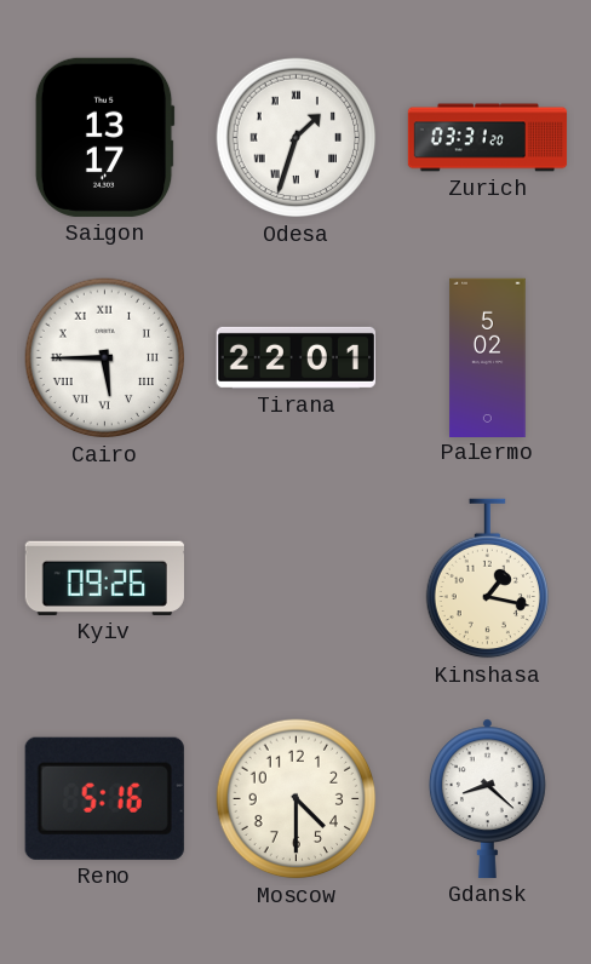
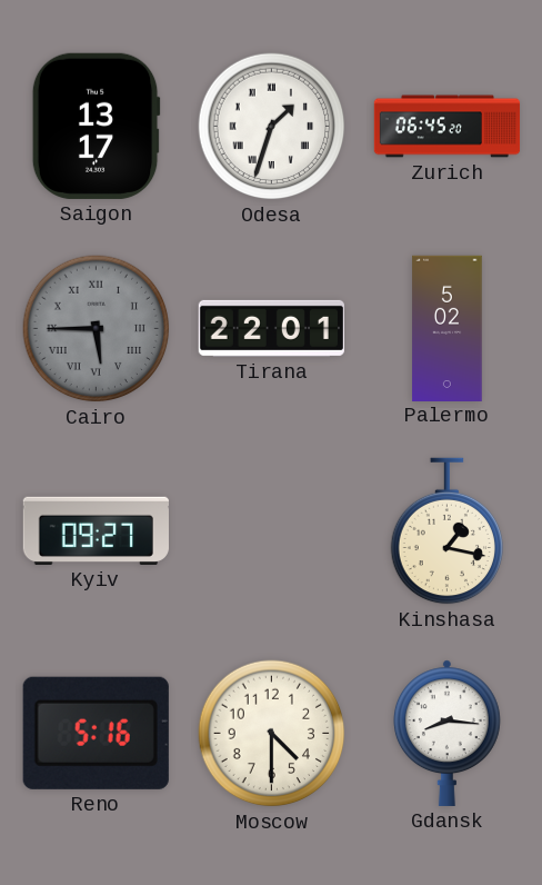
Zurich: 03:31 -> 06:45
Cairo dial: white -> grey
Kyiv: 09:26 -> 09:27
Gdansk: 8:22 -> 8:16
